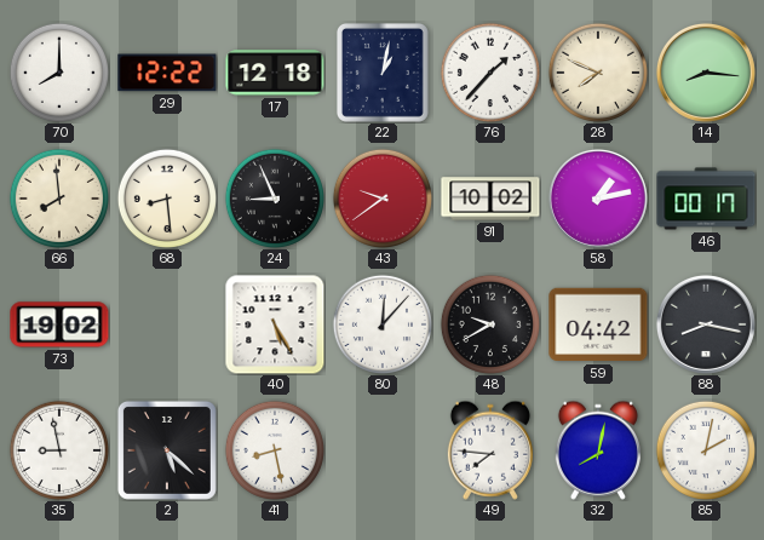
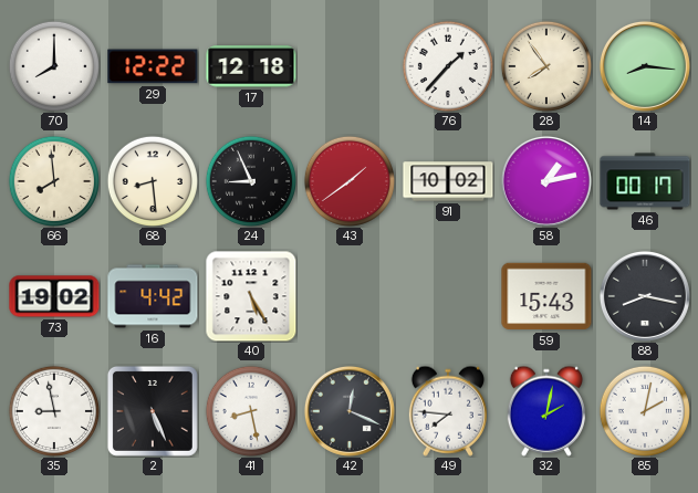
22: 1:02 -> none
28: 7:49 -> 7:54
43: 9:39 -> 1:39
16: none -> 4:42
80: 12:07 -> none
48: 9:40 -> none
59: 04:42 -> 15:43
2: 5:22 -> 5:26
42: none -> 12:19
32: 8:02 -> 2:02
